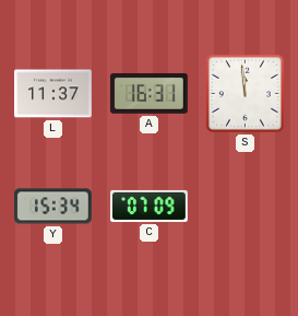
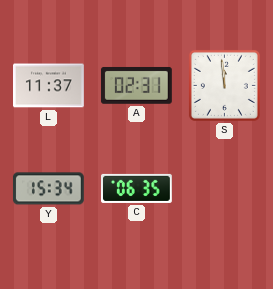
A: 16:31 -> 02:31
C: 07:09 -> 06:35
